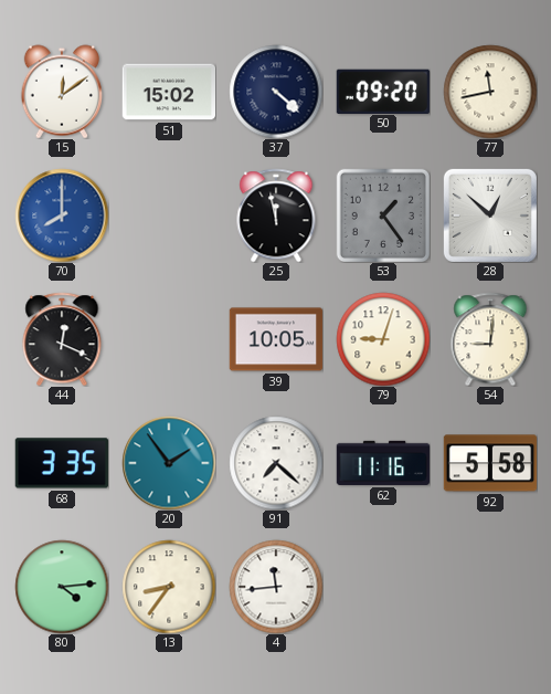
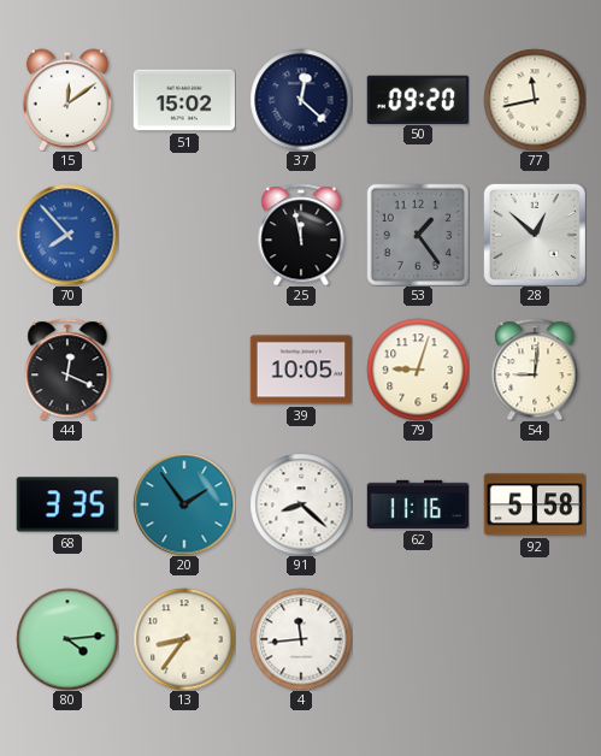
37: 4:22 -> 12:22
70: 8:00 -> 7:53
91: 7:22 -> 8:22
